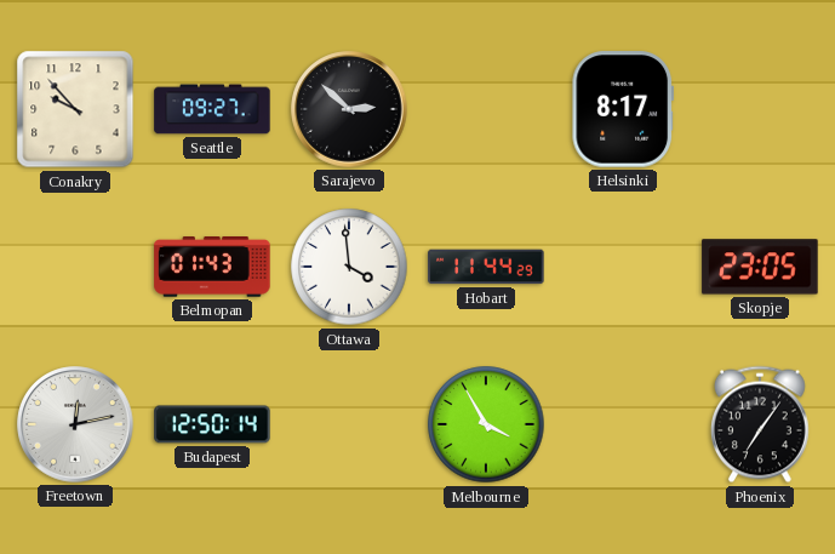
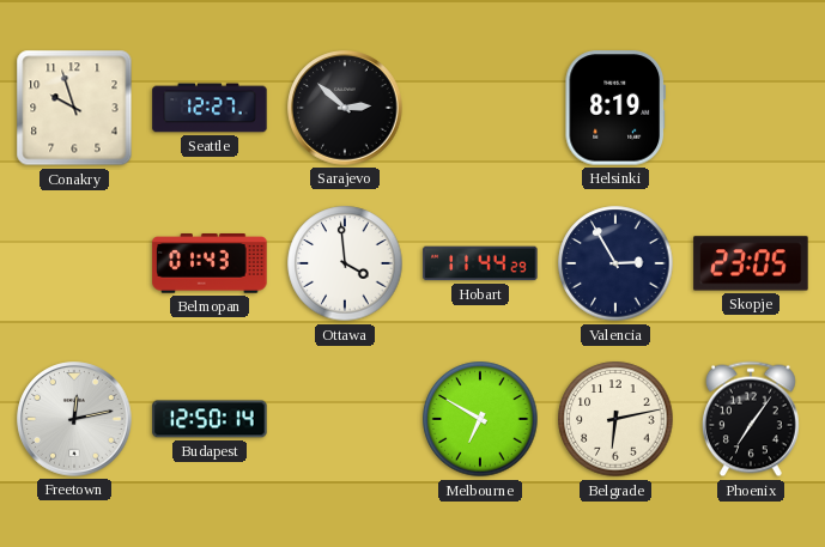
Conakry: 9:53 -> 9:57
Seattle: 09:27 -> 12:27
Helsinki: 8:17 -> 8:19
Valencia: none -> 2:55
Melbourne: 3:55 -> 6:50
Belgrade: none -> 6:13
